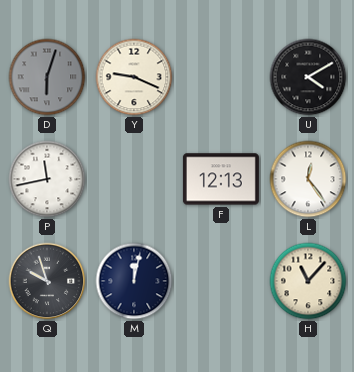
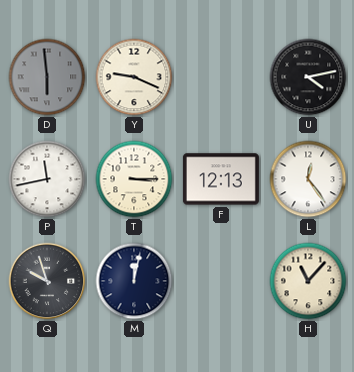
D: 6:03 -> 5:59
U: 4:10 -> 4:13
T: none -> 3:15
